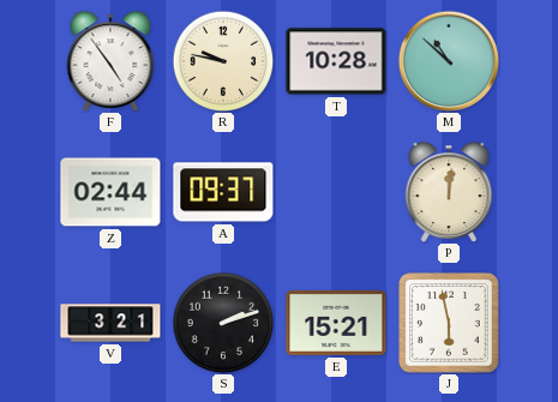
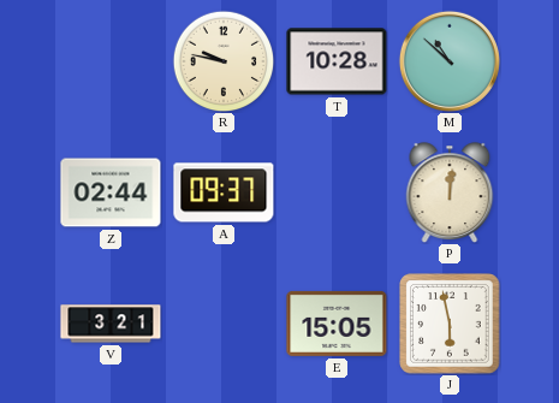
F: 4:54 -> none
S: 2:12 -> none
E: 15:21 -> 15:05
